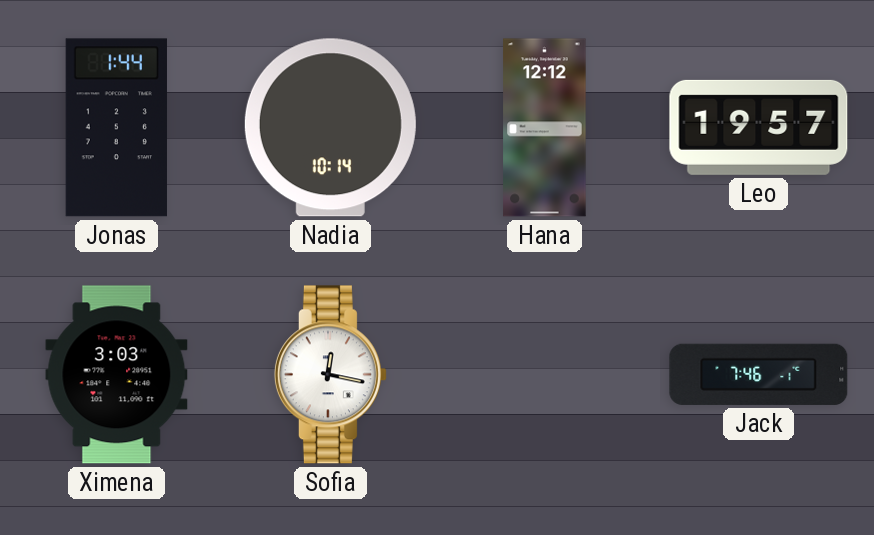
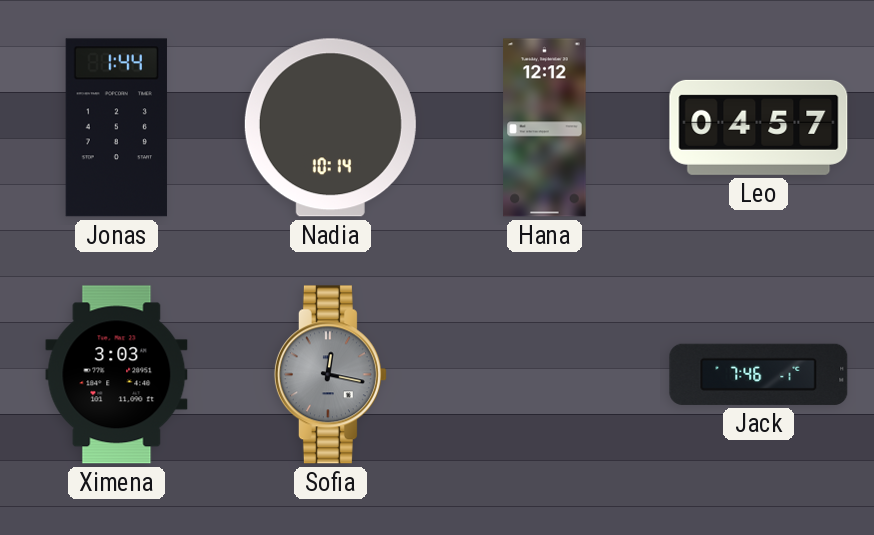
Leo: 19:57 -> 04:57
Sofia dial: white -> grey
